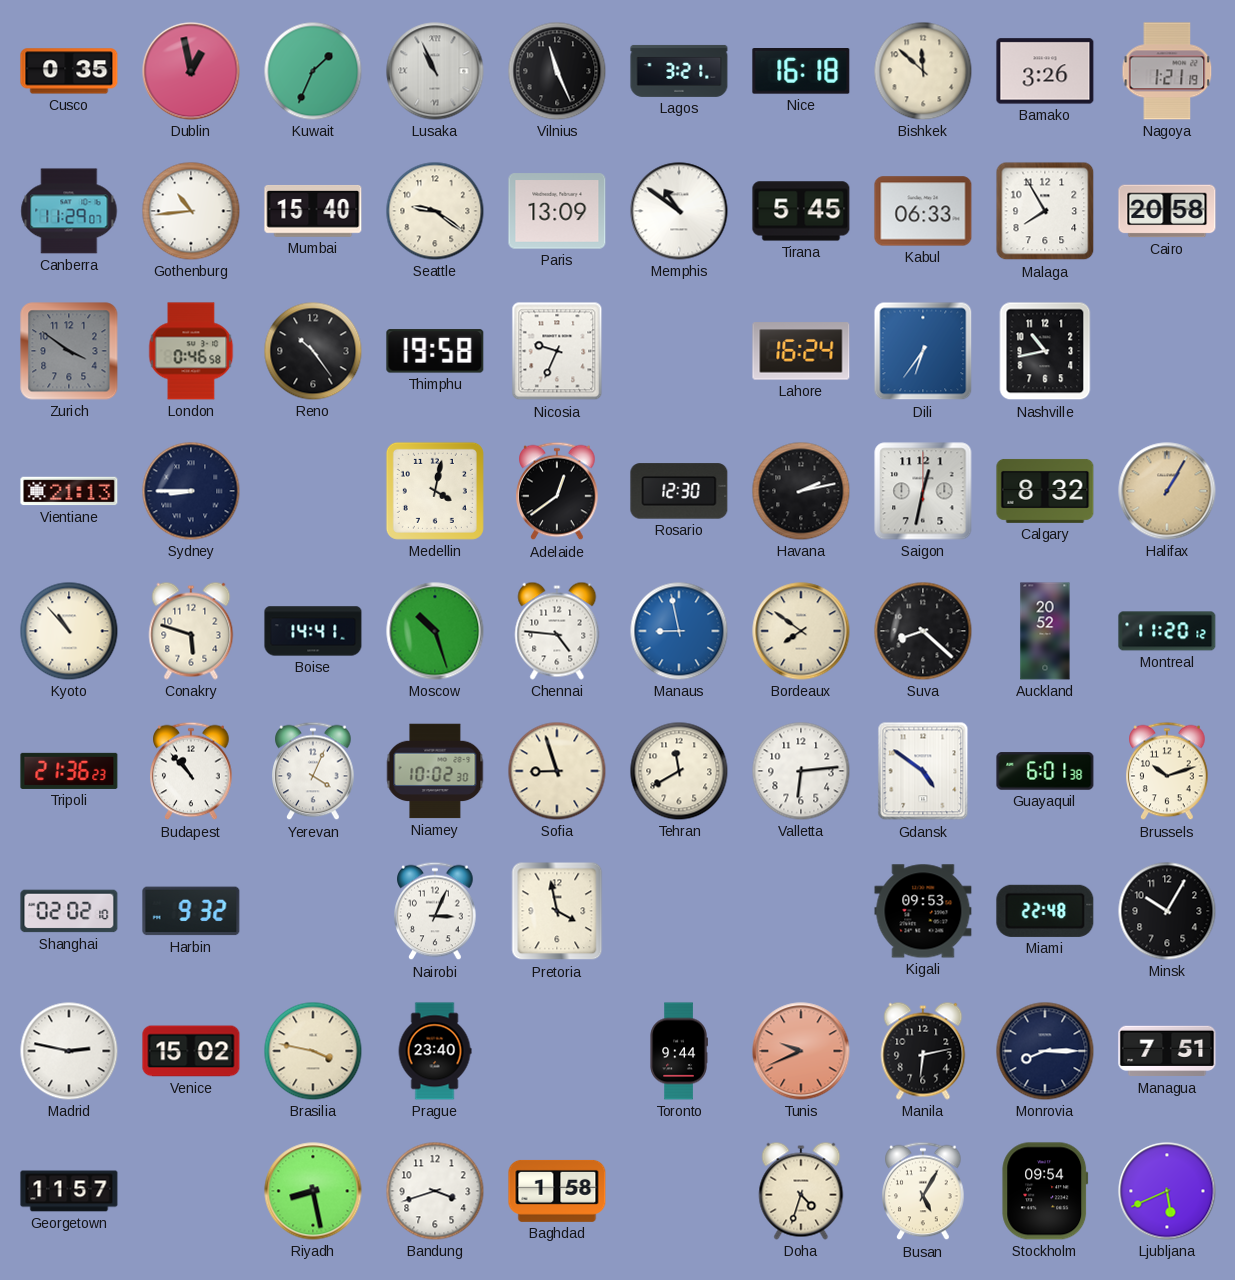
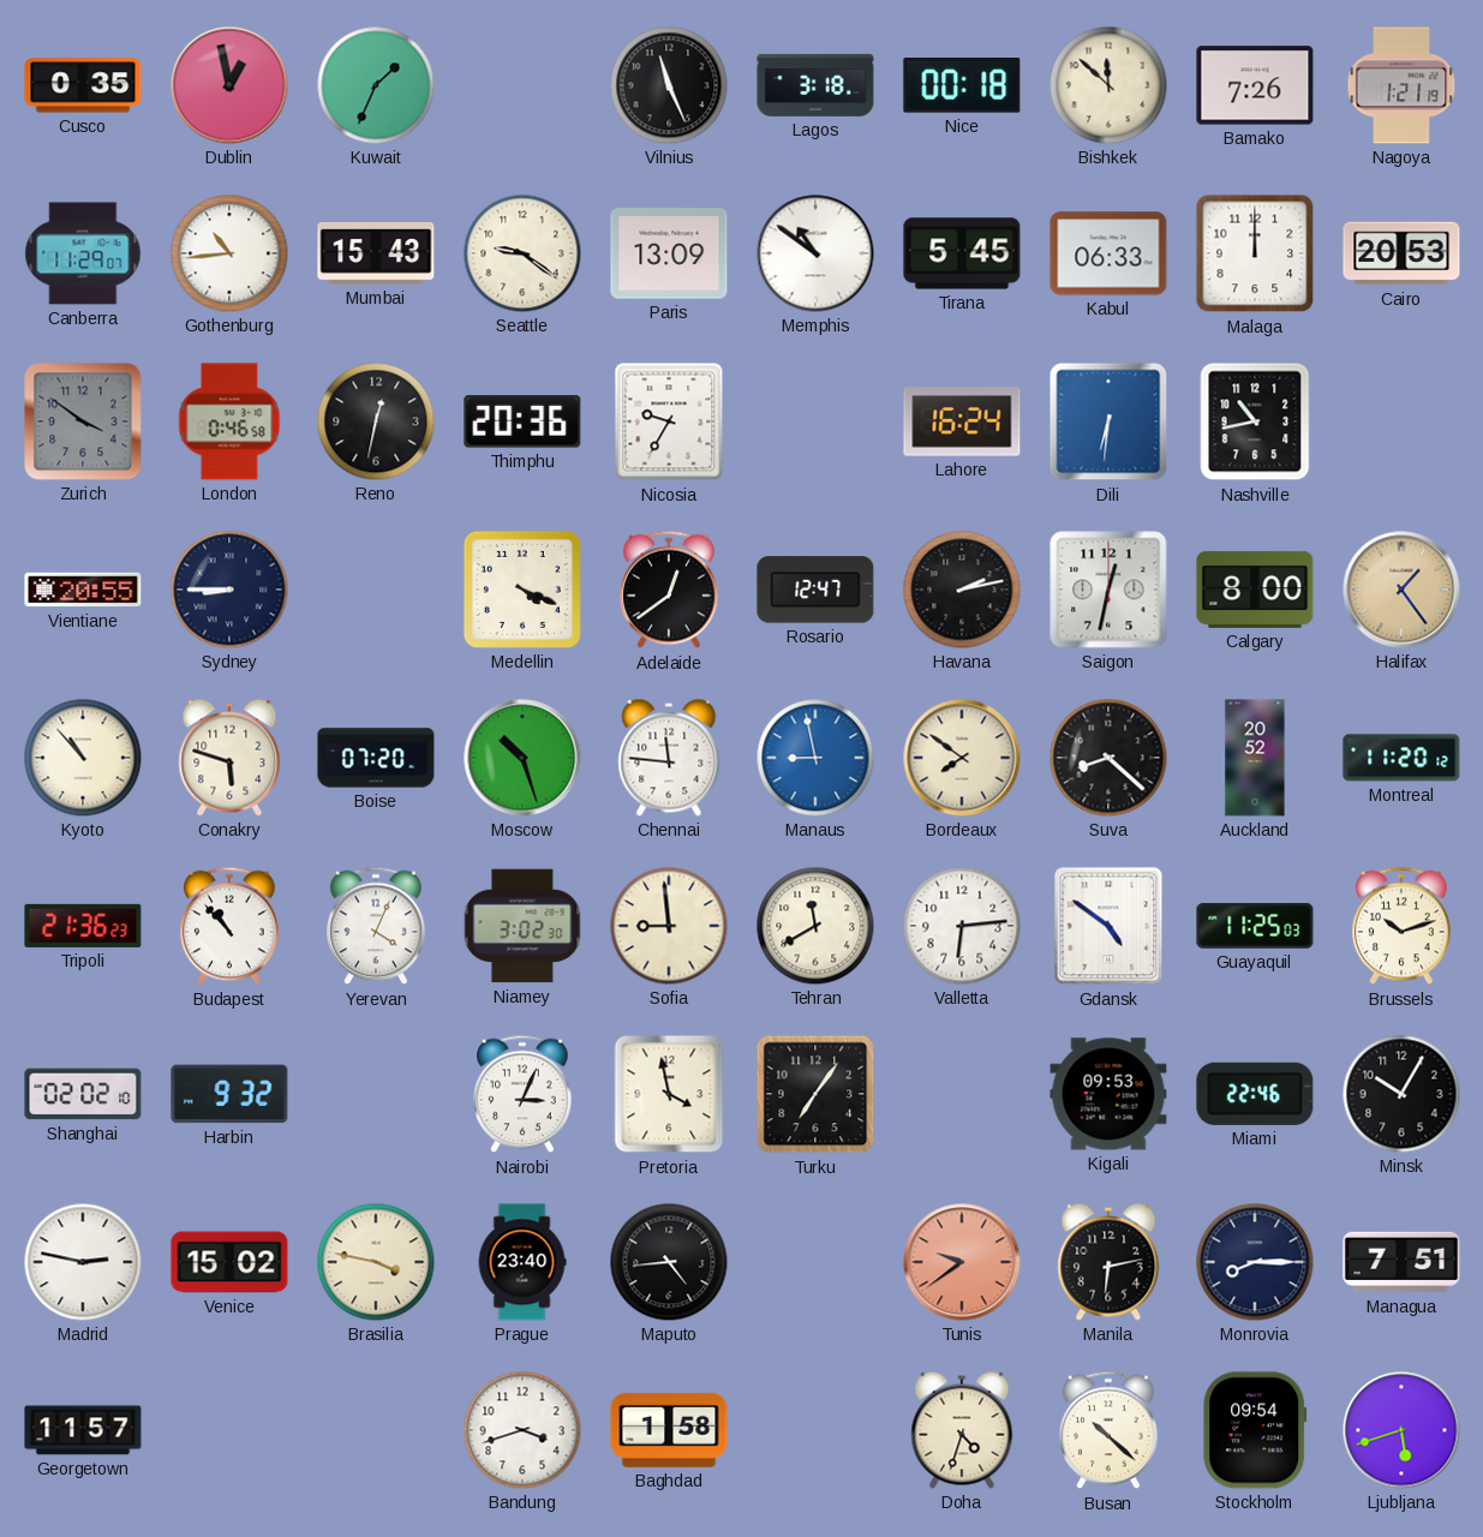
Lusaka: 10:56 -> none
Lagos: 3:21 -> 3:18
Nice: 16:18 -> 00:18
Bamako: 3:26 -> 7:26
Mumbai: 15:40 -> 15:43
Malaga: 7:55 -> 12:00
Cairo: 20:58 -> 20:53
Reno: 10:24 -> 12:32
Thimphu: 19:58 -> 20:36
Nicosia: 9:34 -> 9:35
Dili: 6:36 -> 6:31
Vientiane: 21:13 -> 20:55
Medellin: 4:02 -> 4:19
Rosario: 12:30 -> 12:47
Calgary: 8:32 -> 8:00
Halifax: 1:05 -> 1:24
Boise: 14:41 -> 07:20
Chennai: 4:46 -> 11:46
Niamey: 10:02 -> 3:02
Sofia: 8:57 -> 8:59
Guayaquil: 6:01 -> 11:25
Turku: none -> 7:06
Miami: 22:48 -> 22:46
Maputo: none -> 4:44
Toronto: 9:44 -> none
Tunis: 9:41 -> 9:39
Riyadh: 8:28 -> none
Busan: 5:05 -> 10:22
Ljubljana: 5:41 -> 5:42
